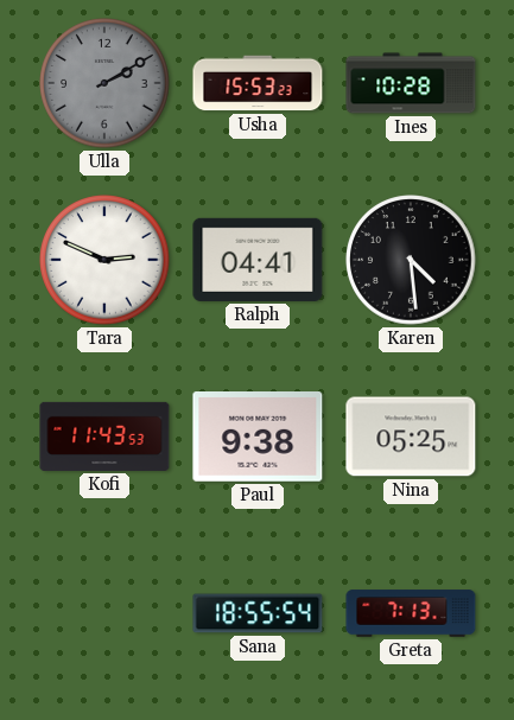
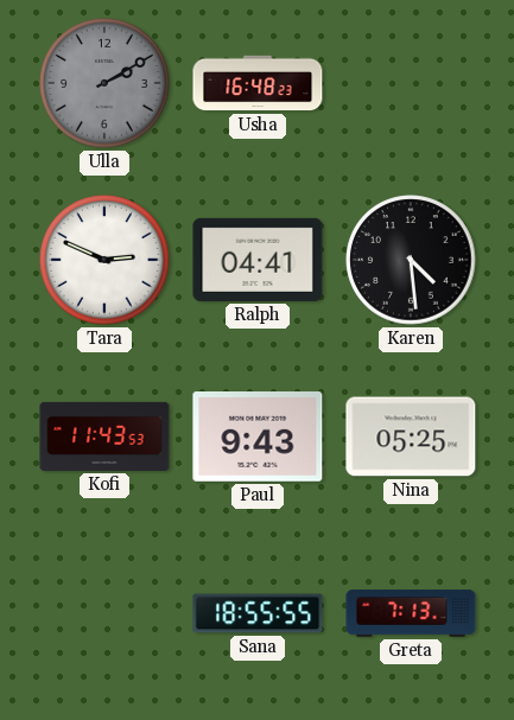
Usha: 15:53 -> 16:48
Ines: 10:28 -> none
Paul: 9:38 -> 9:43
Sana: 18:55:54 -> 18:55:55
